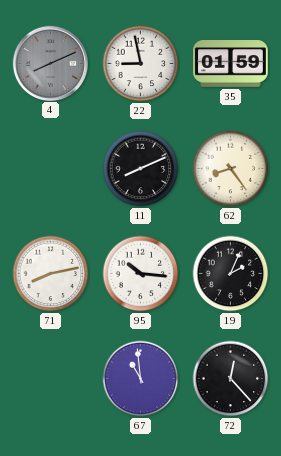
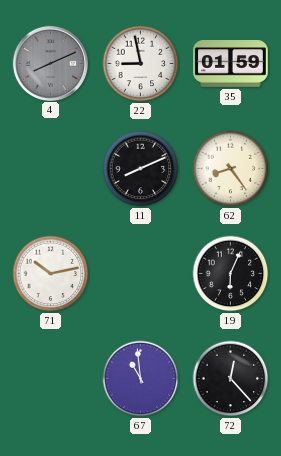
71: 8:13 -> 10:13
95: 10:16 -> none
19: 2:04 -> 6:04
